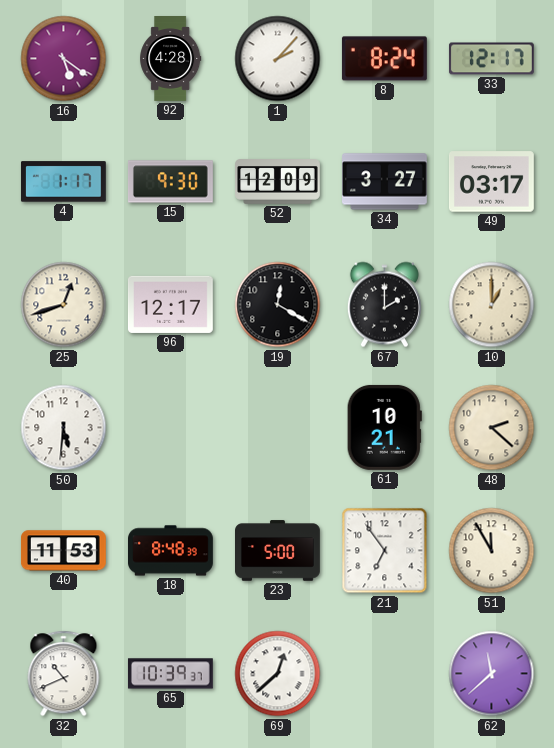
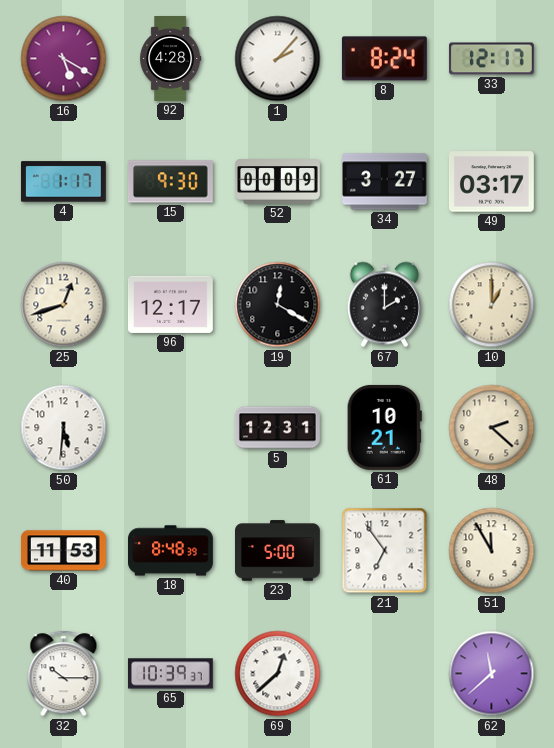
16: 5:21 -> 5:20
52: 12:09 -> 00:09
5: none -> 12:31
32: 10:41 -> 10:15
